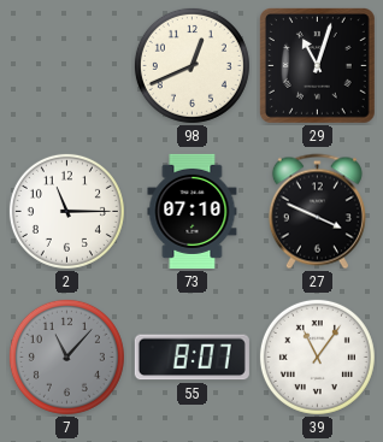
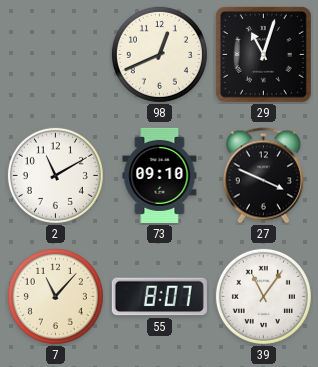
2: 11:15 -> 11:10
73: 07:10 -> 09:10
7 dial: grey -> cream
